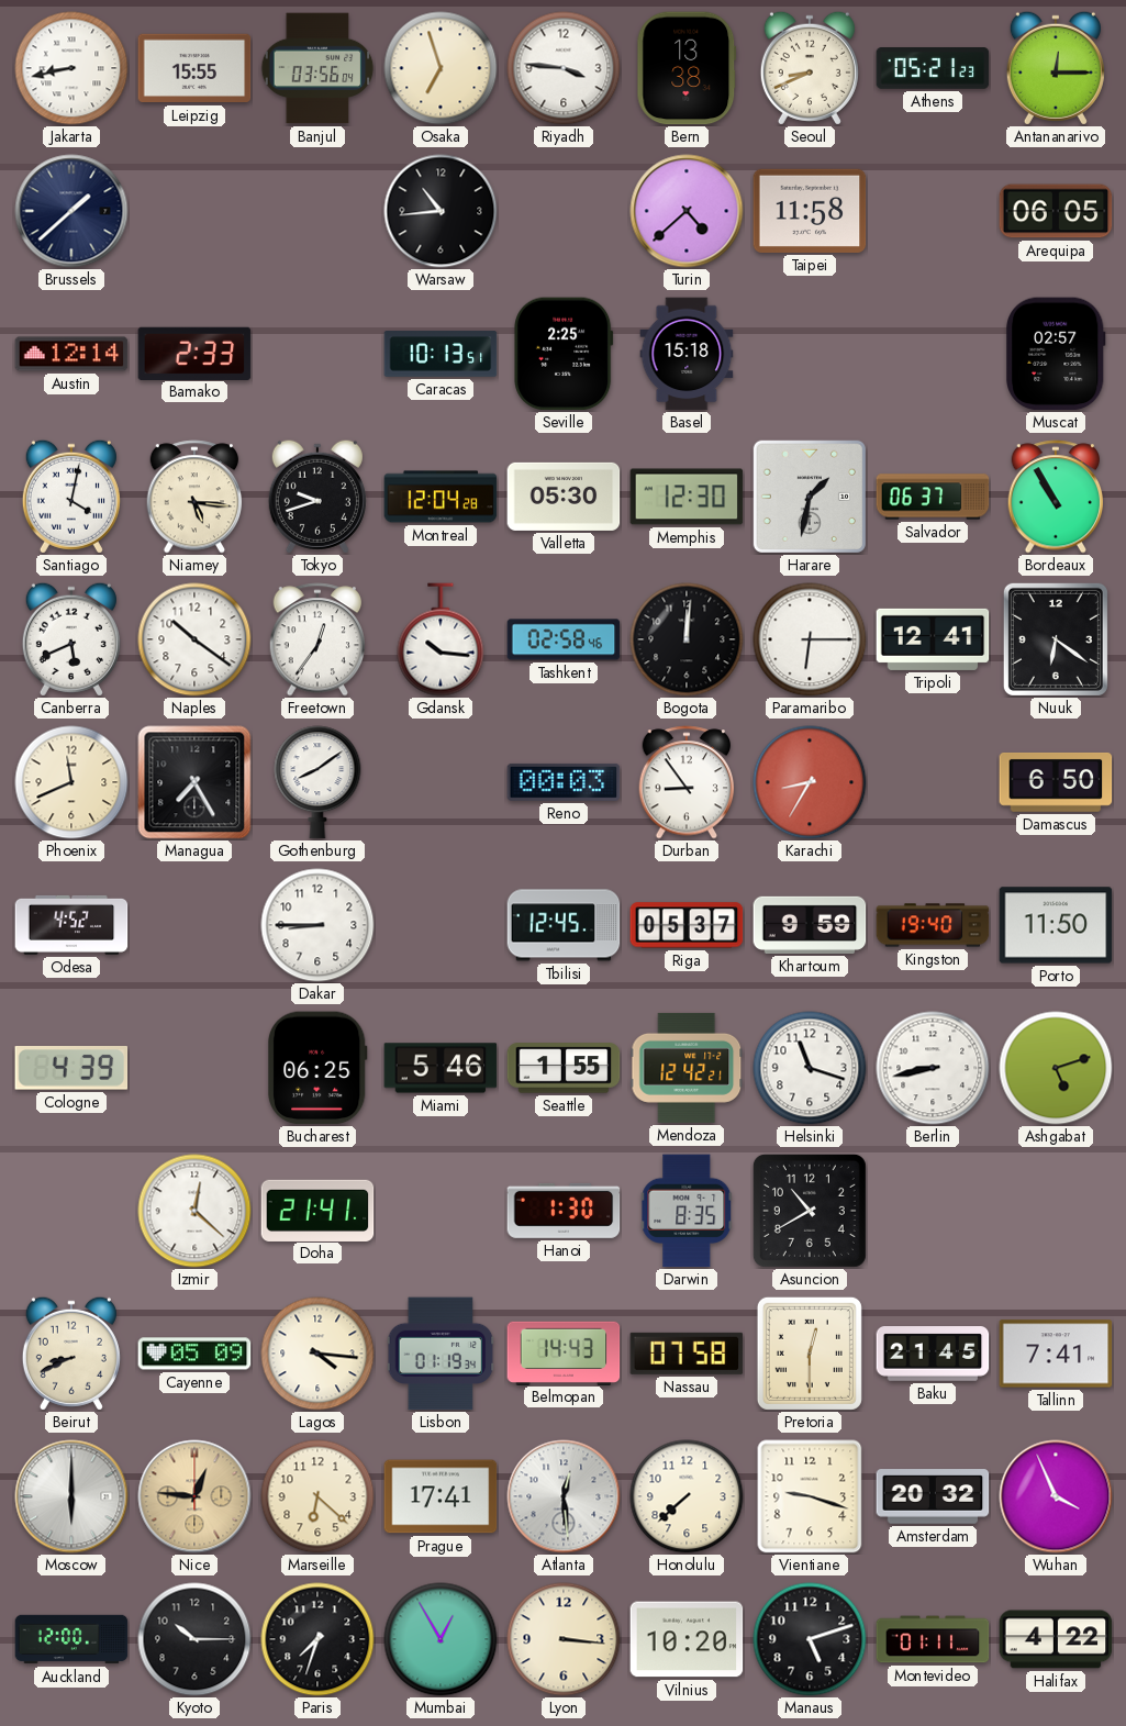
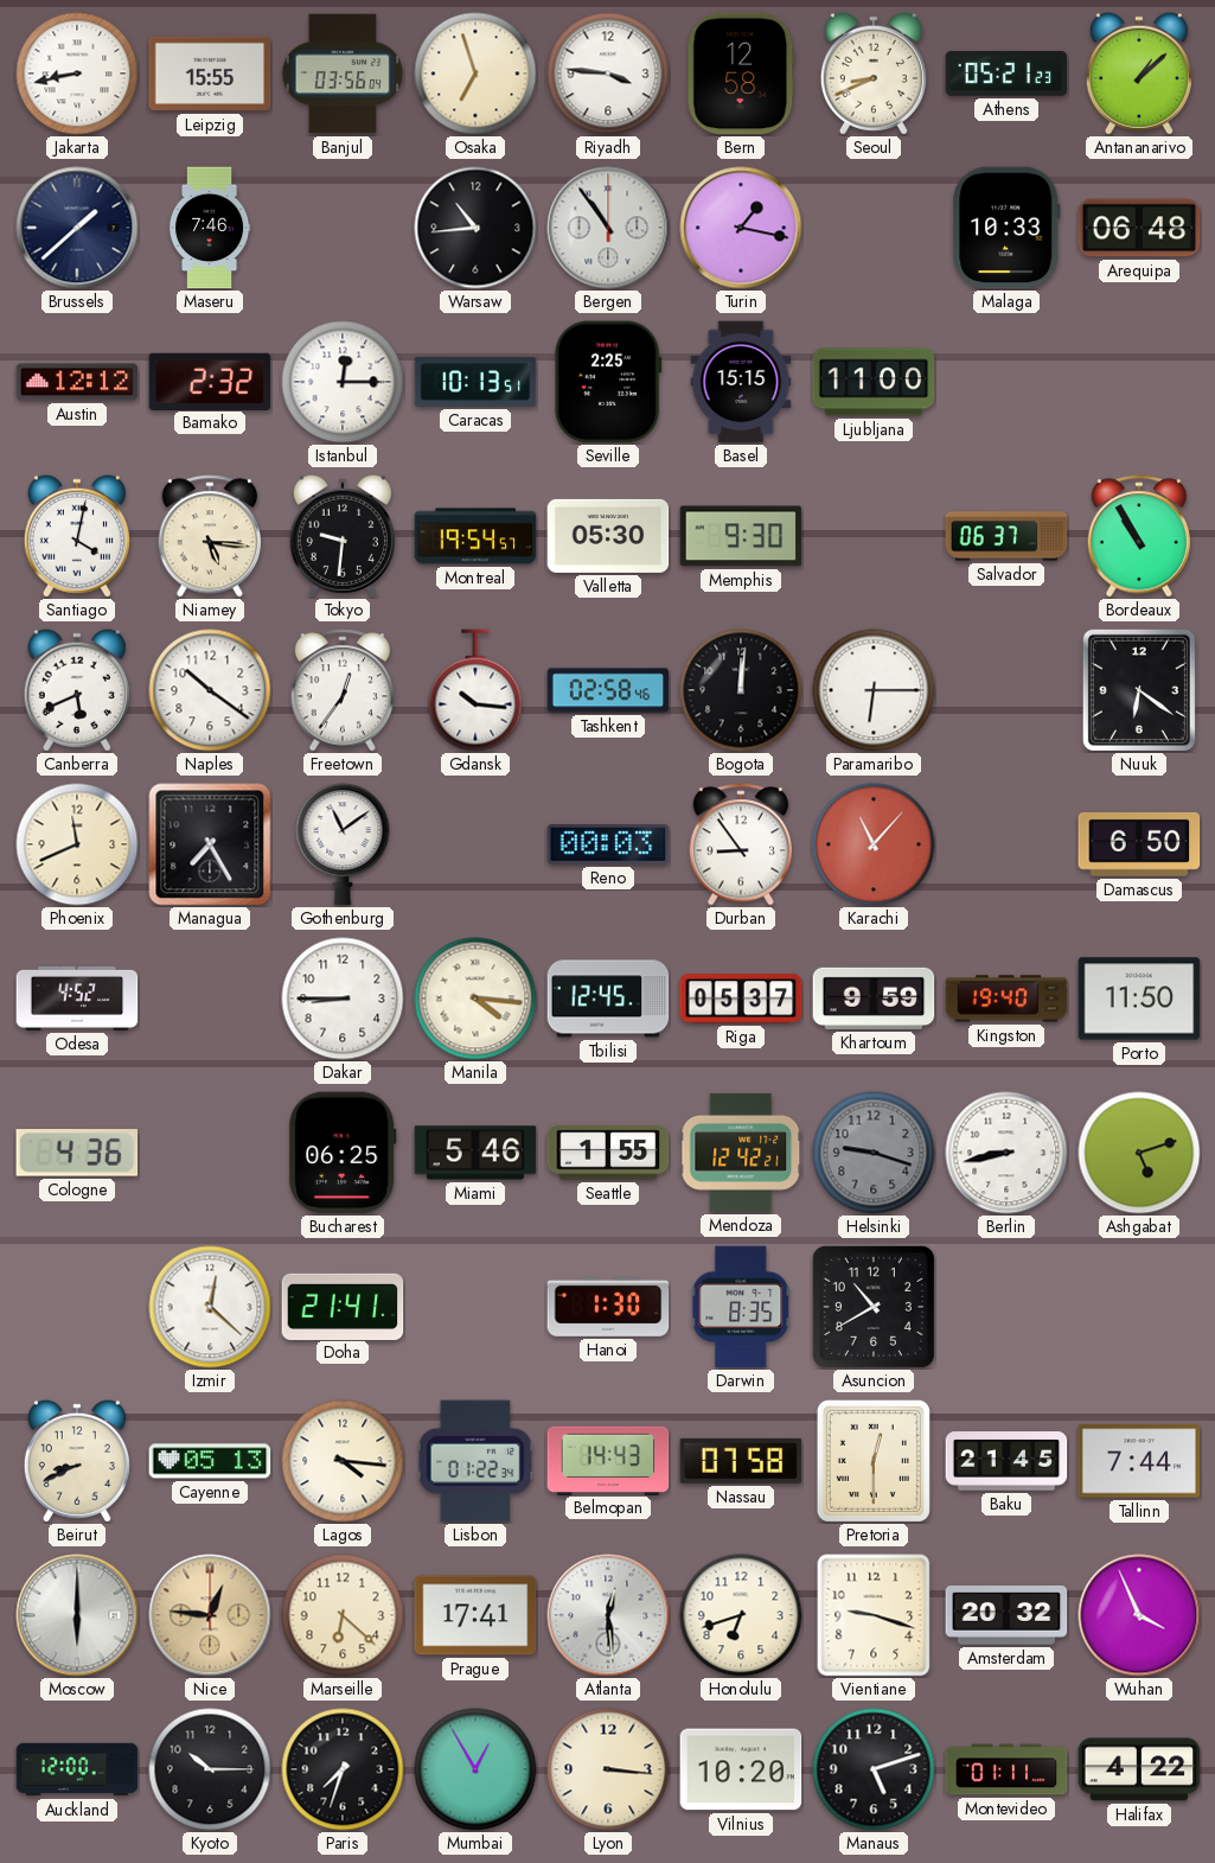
Bern: 13:38 -> 12:58
Antananarivo: 12:15 -> 1:08
Maseru: none -> 7:46
Bergen: none -> 10:54
Turin: 4:38 -> 1:17
Taipei: 11:58 -> none
Malaga: none -> 10:33
Arequipa: 06:05 -> 06:48
Austin: 12:14 -> 12:12
Bamako: 2:33 -> 2:32
Istanbul: none -> 12:15
Basel: 15:18 -> 15:15
Ljubljana: none -> 11:00
Muscat: 02:57 -> none
Tokyo: 9:42 -> 9:31
Montreal: 12:04 -> 19:54
Memphis: 12:30 -> 9:30
Harare: 1:32 -> none
Tripoli: 12:41 -> none
Gothenburg: 8:09 -> 11:09
Karachi: 8:35 -> 11:07
Manila: none -> 4:16
Cologne: 4:39 -> 4:36
Helsinki: 11:18 -> 9:18
Helsinki dial: white -> grey
Cayenne: 05:09 -> 05:13
Lisbon: 01:19 -> 01:22
Tallinn: 7:41 -> 7:44
Honolulu: 7:38 -> 6:42
